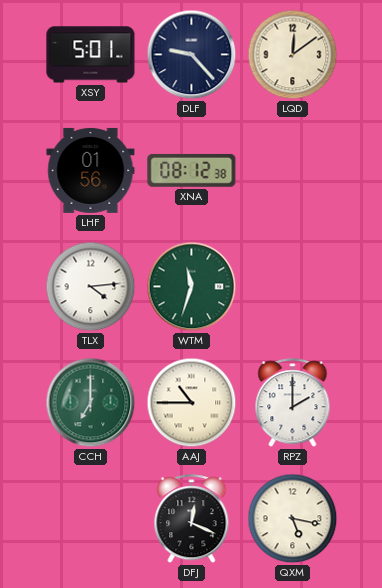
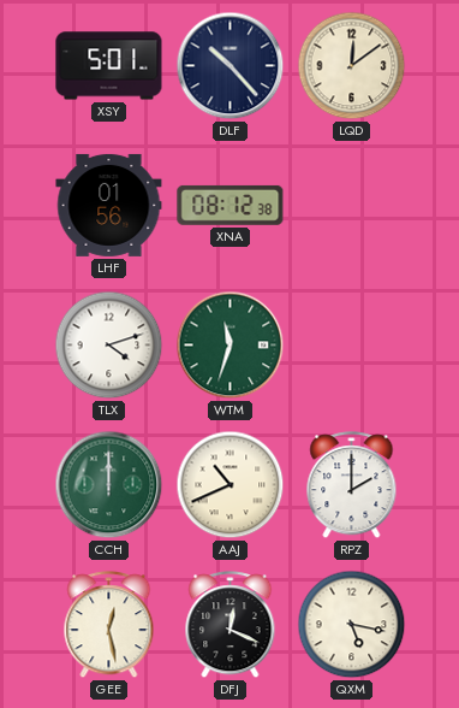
DLF: 9:23 -> 10:23
TLX: 4:14 -> 4:12
CCH: 7:00 -> 12:00
AAJ: 10:45 -> 10:41
GEE: none -> 12:28
